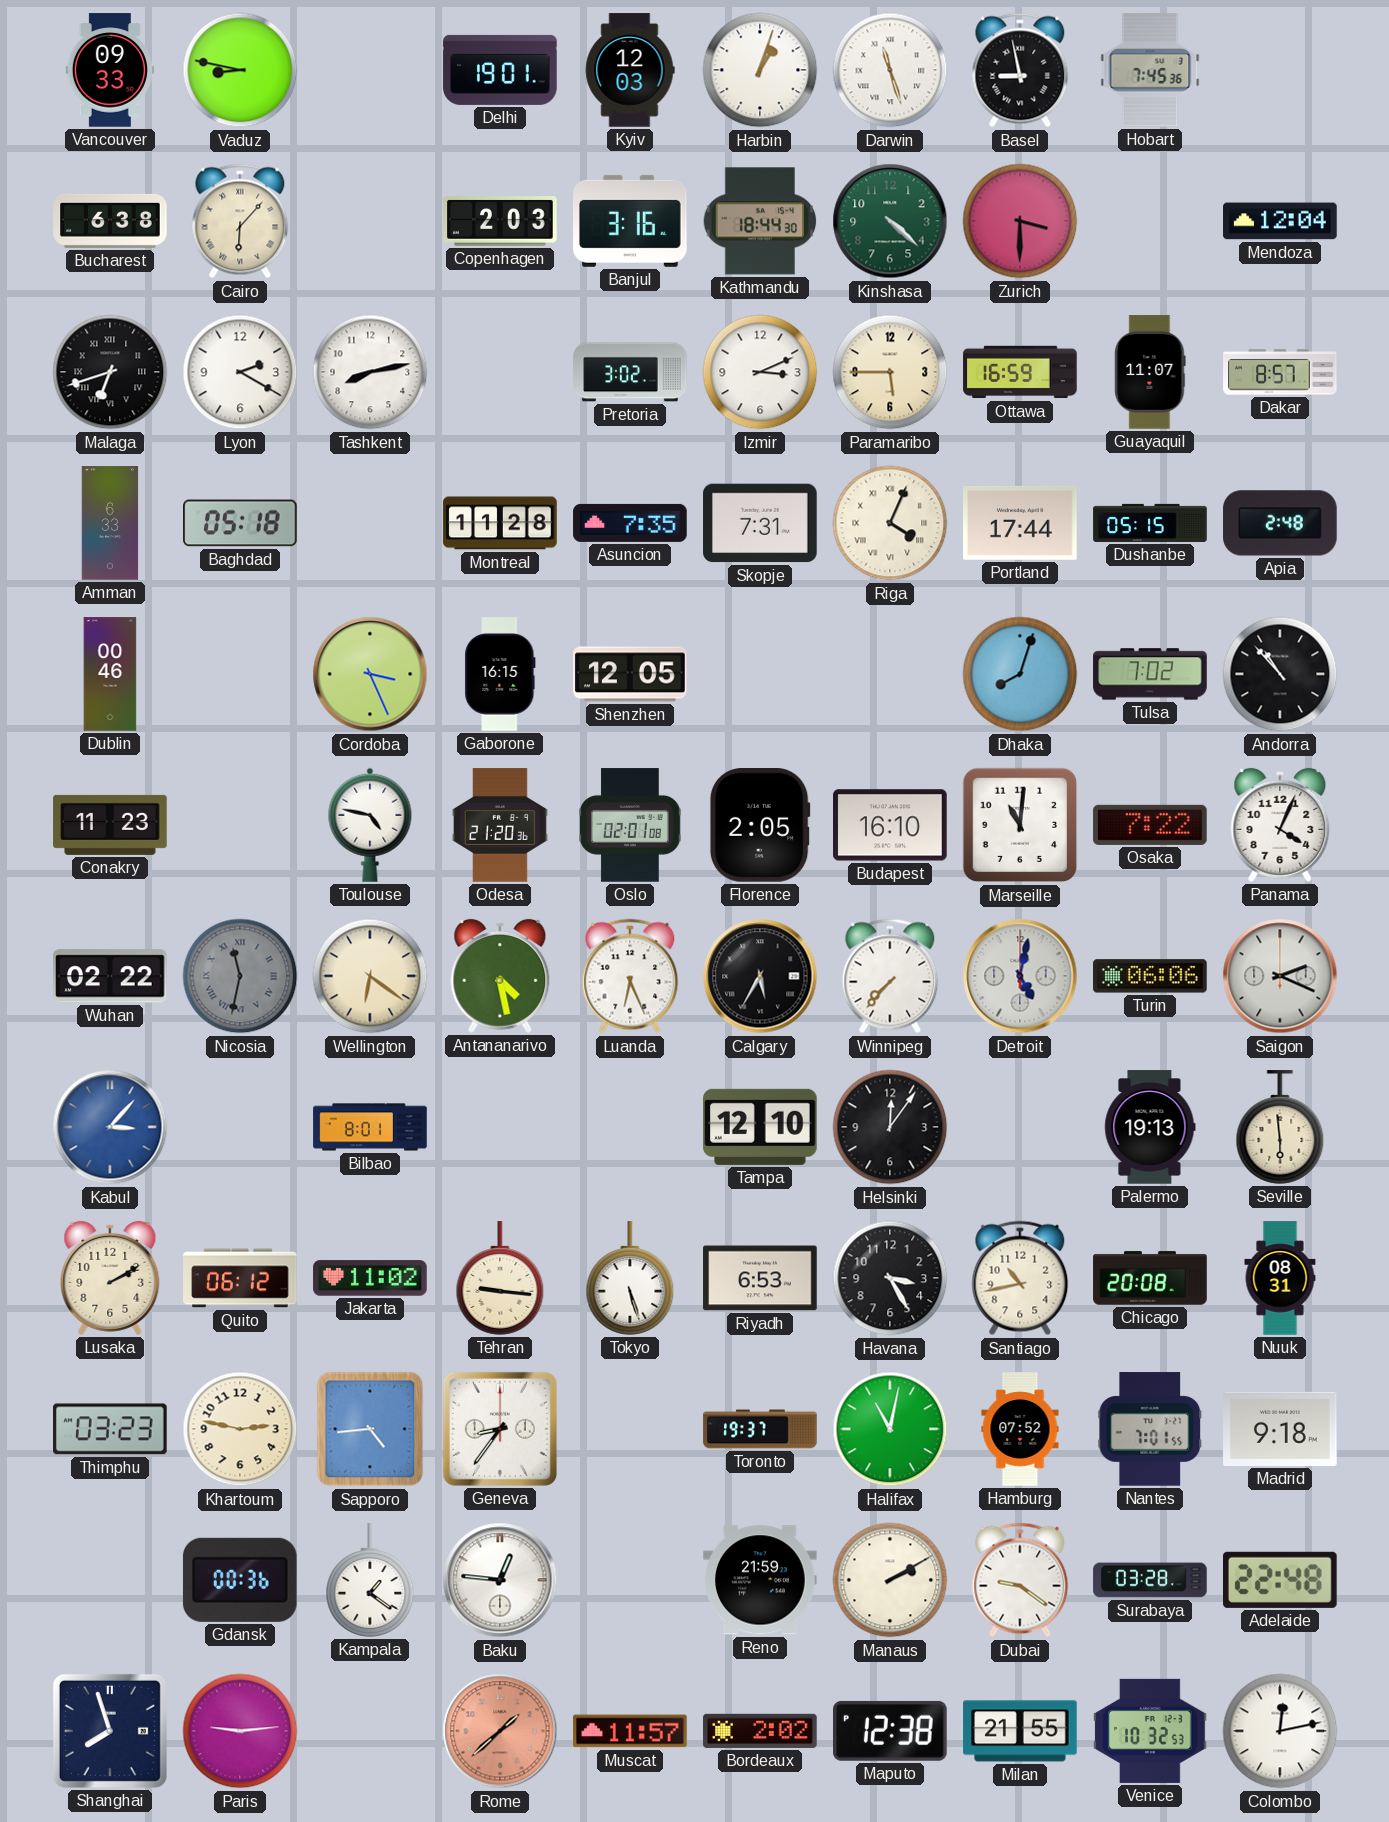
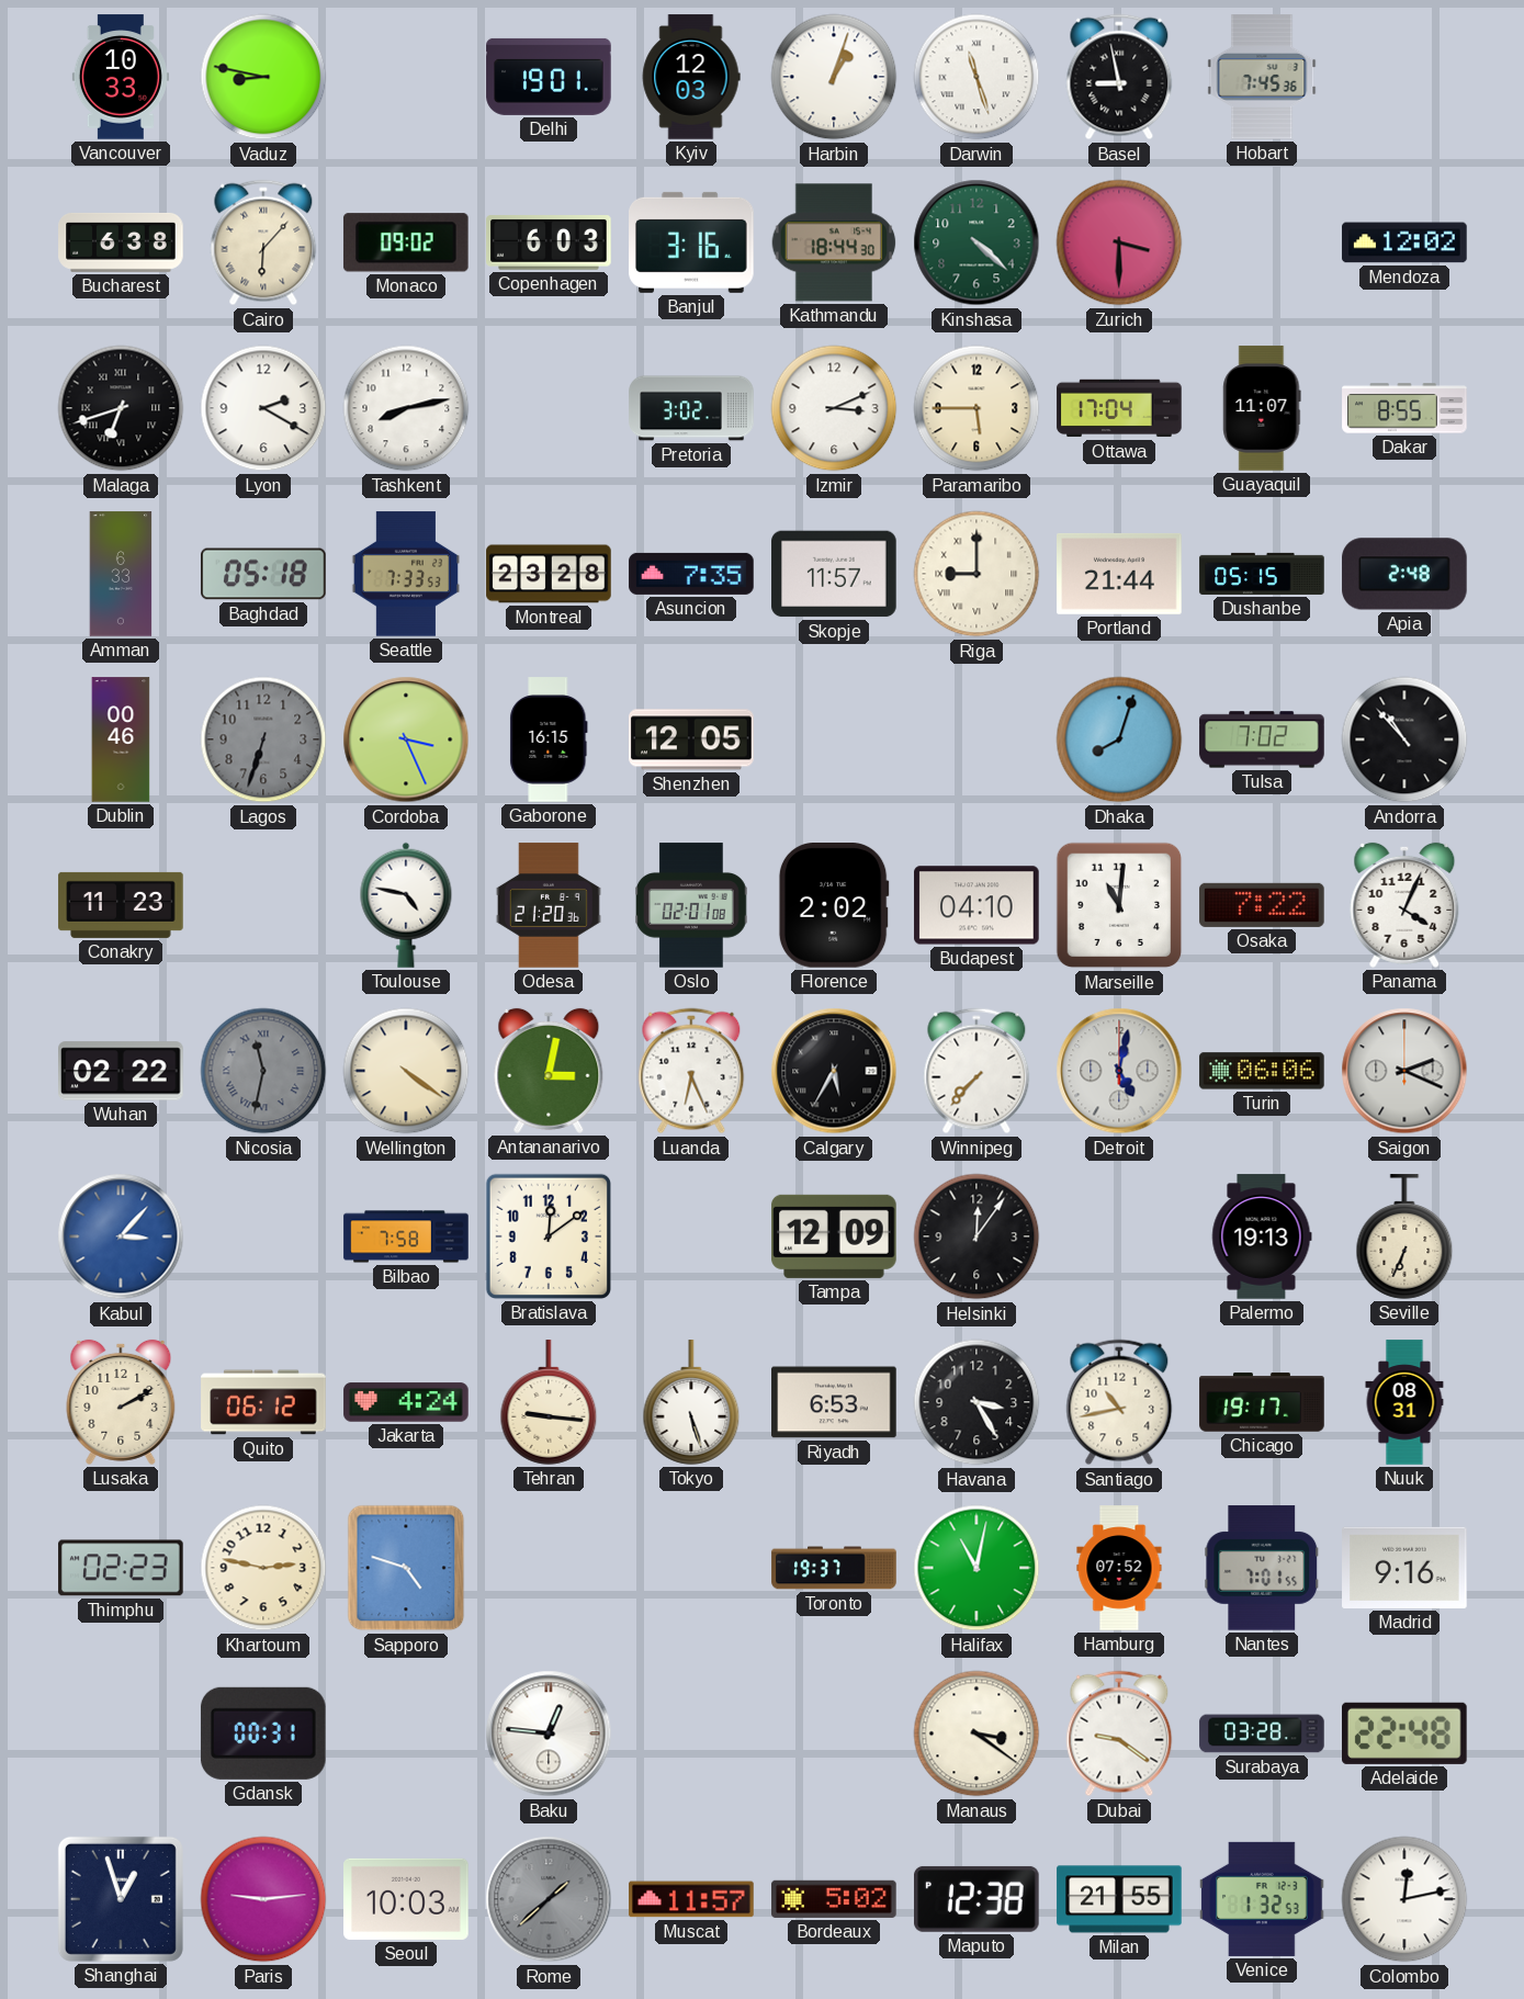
Vancouver: 09:33 -> 10:33
Monaco: none -> 09:02
Copenhagen: 2:03 -> 6:03
Mendoza: 12:04 -> 12:02
Ottawa: 16:59 -> 17:04
Dakar: 8:57 -> 8:55
Seattle: none -> 7:33
Montreal: 11:28 -> 23:28
Skopje: 7:31 -> 11:57
Riga: 4:04 -> 9:00
Portland: 17:44 -> 21:44
Lagos: none -> 6:33
Florence: 2:05 -> 2:02
Budapest: 16:10 -> 04:10
Wellington: 6:21 -> 4:21
Antananarivo: 4:28 -> 3:02
Bilbao: 8:01 -> 7:58
Bratislava: none -> 12:09
Tampa: 12:10 -> 12:09
Seville: 5:59 -> 6:34
Jakarta: 11:02 -> 4:24
Chicago: 20:08 -> 19:17
Thimphu: 03:23 -> 02:23
Sapporo: 4:44 -> 4:48
Geneva: 8:36 -> none
Madrid: 9:18 -> 9:16
Gdansk: 00:36 -> 00:31
Kampala: 1:21 -> none
Reno: 21:59 -> none
Manaus: 2:10 -> 3:21
Shanghai: 7:57 -> 12:57
Seoul: none -> 10:03
Rome dial: salmon -> grey
Bordeaux: 2:02 -> 5:02
Venice: 10:32 -> 1:32
